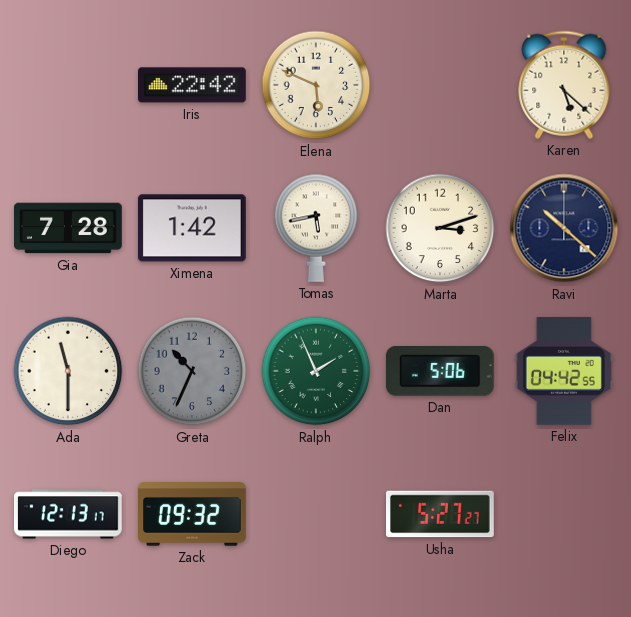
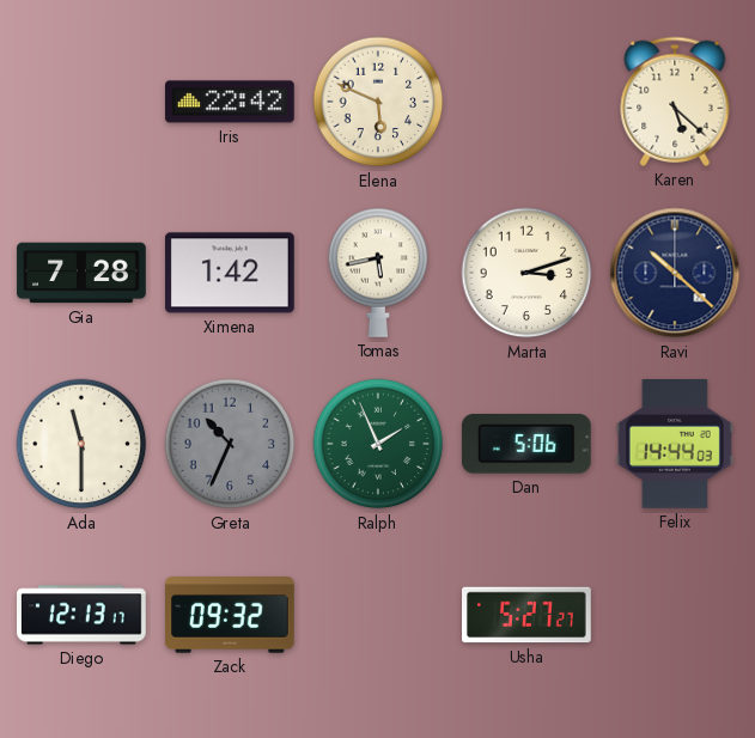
Felix: 04:42 -> 14:44
